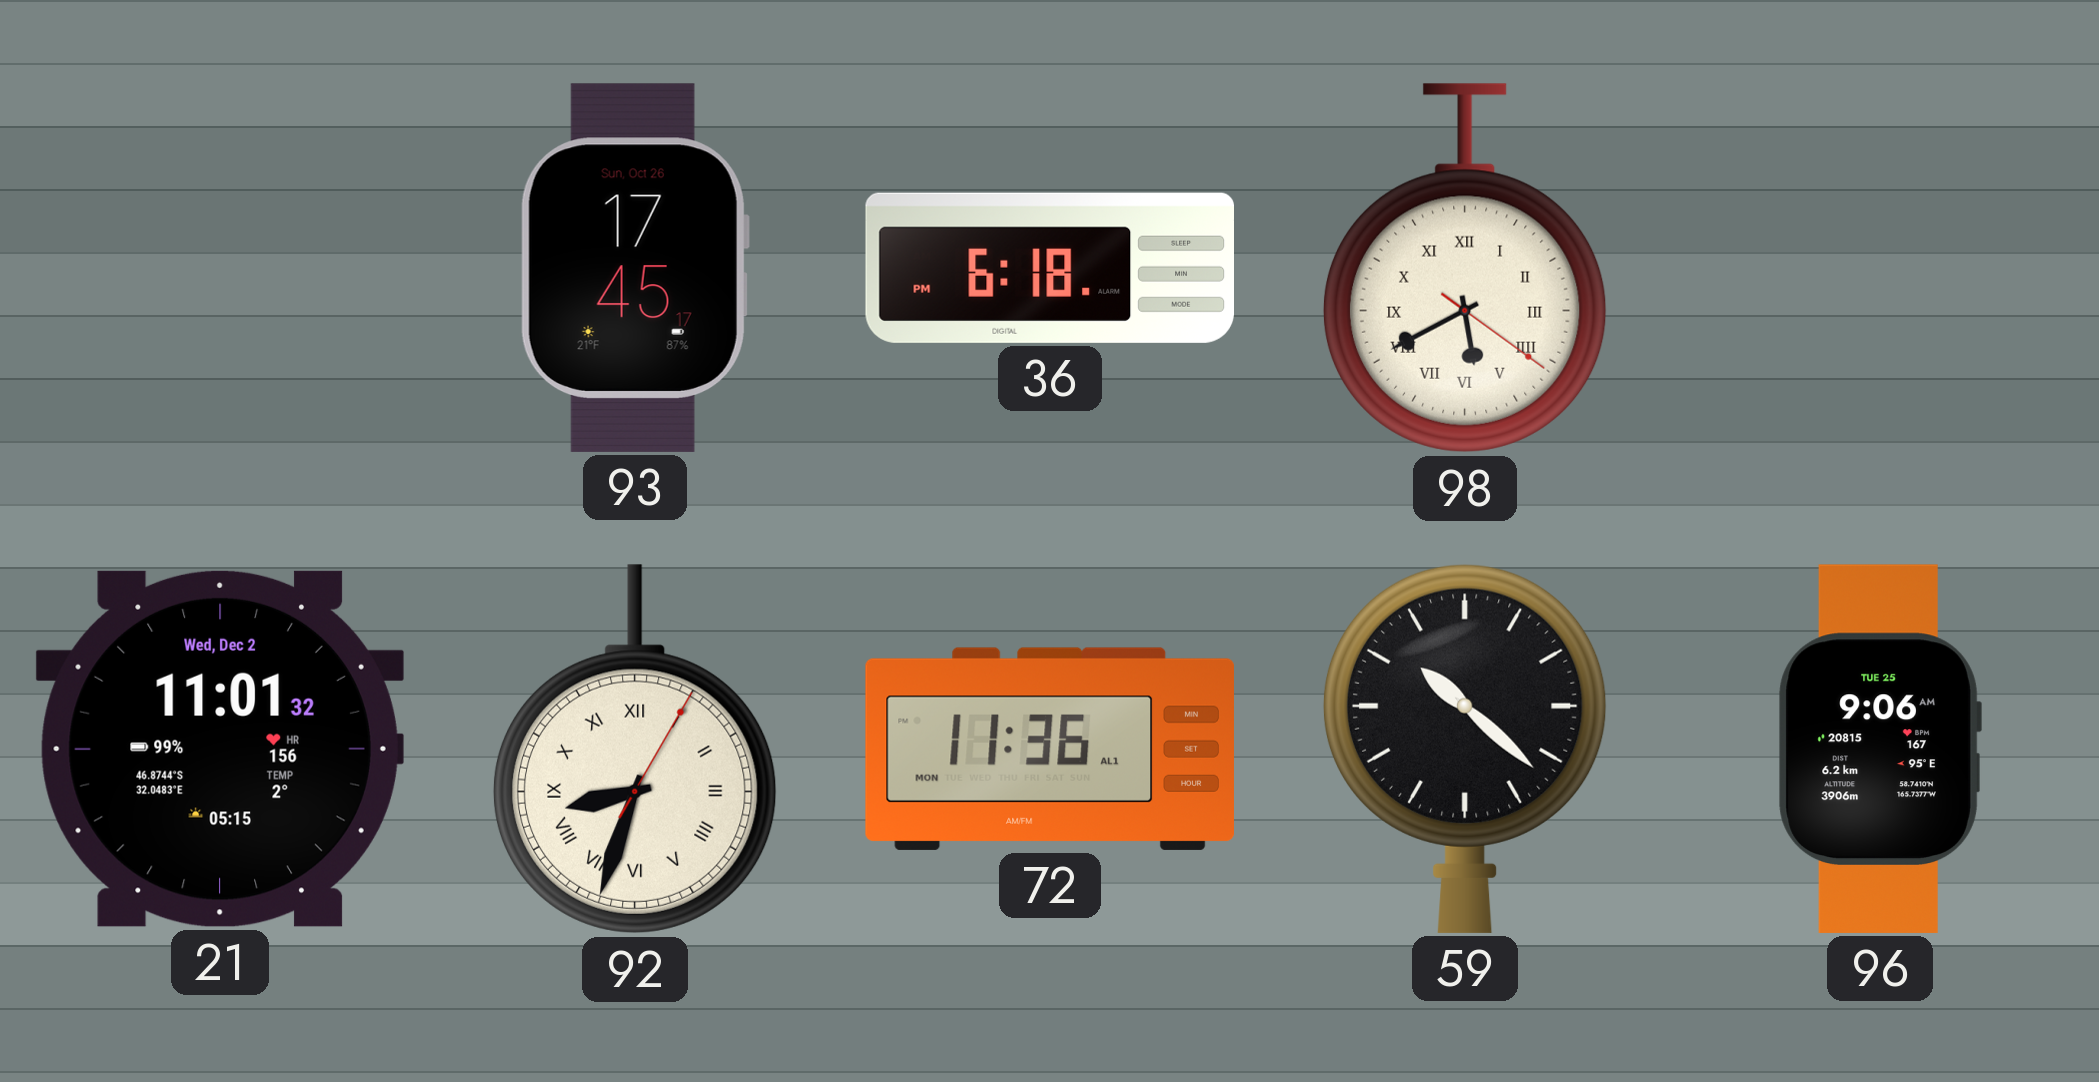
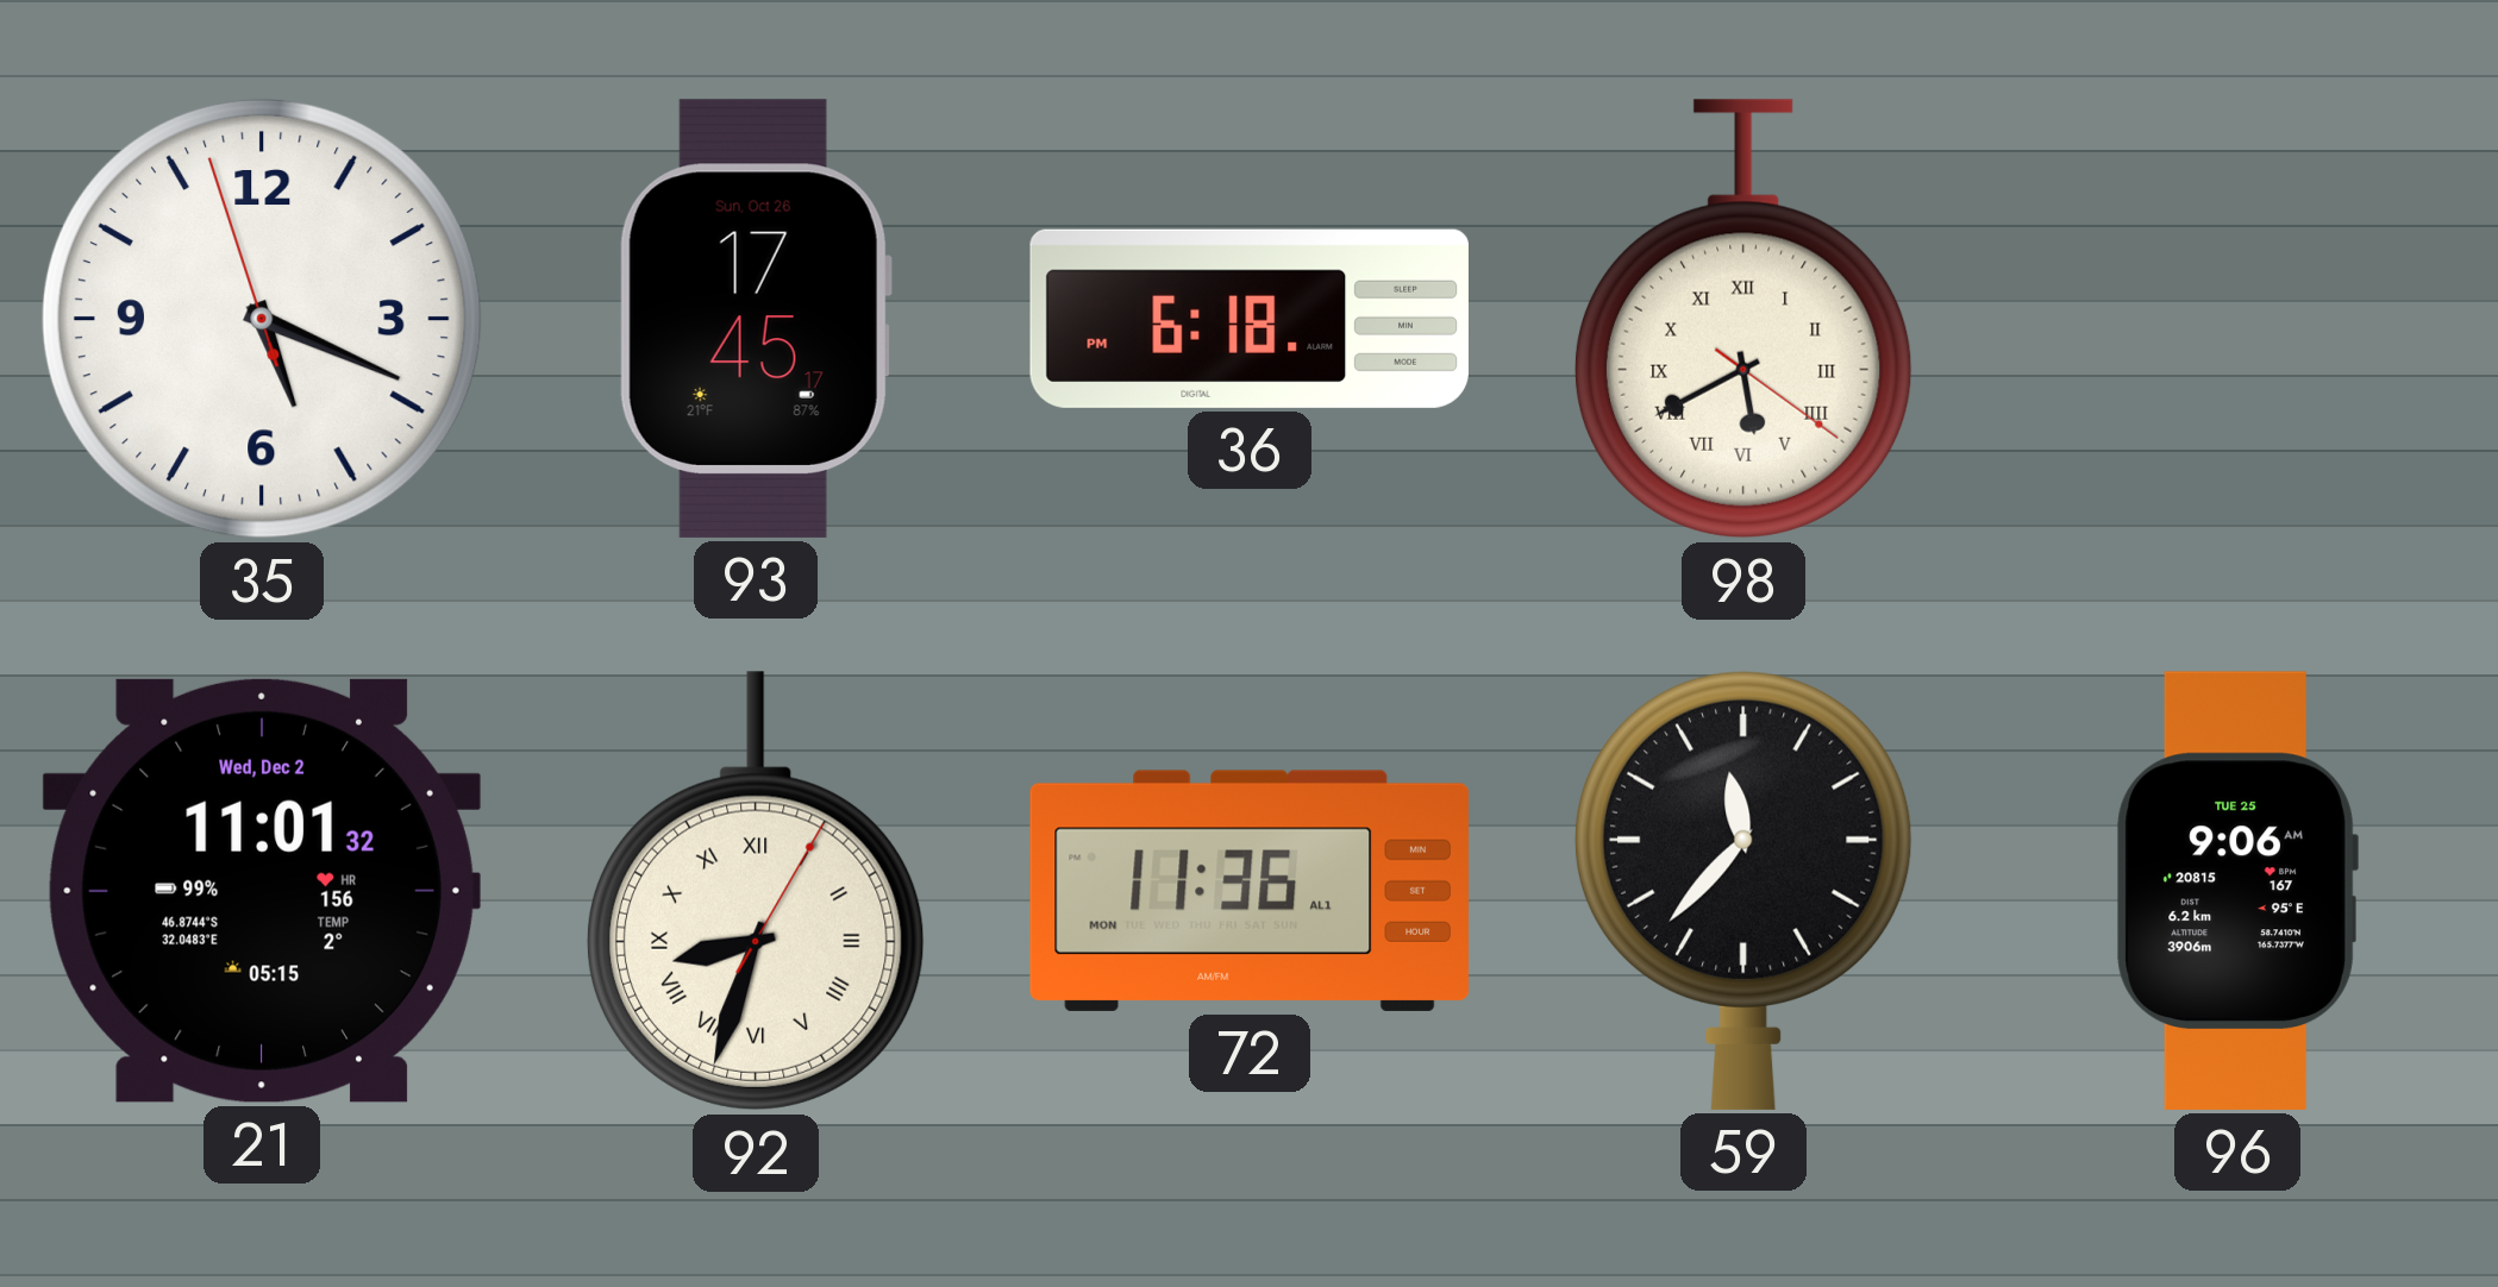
35: none -> 5:18
59: 10:22 -> 11:37
